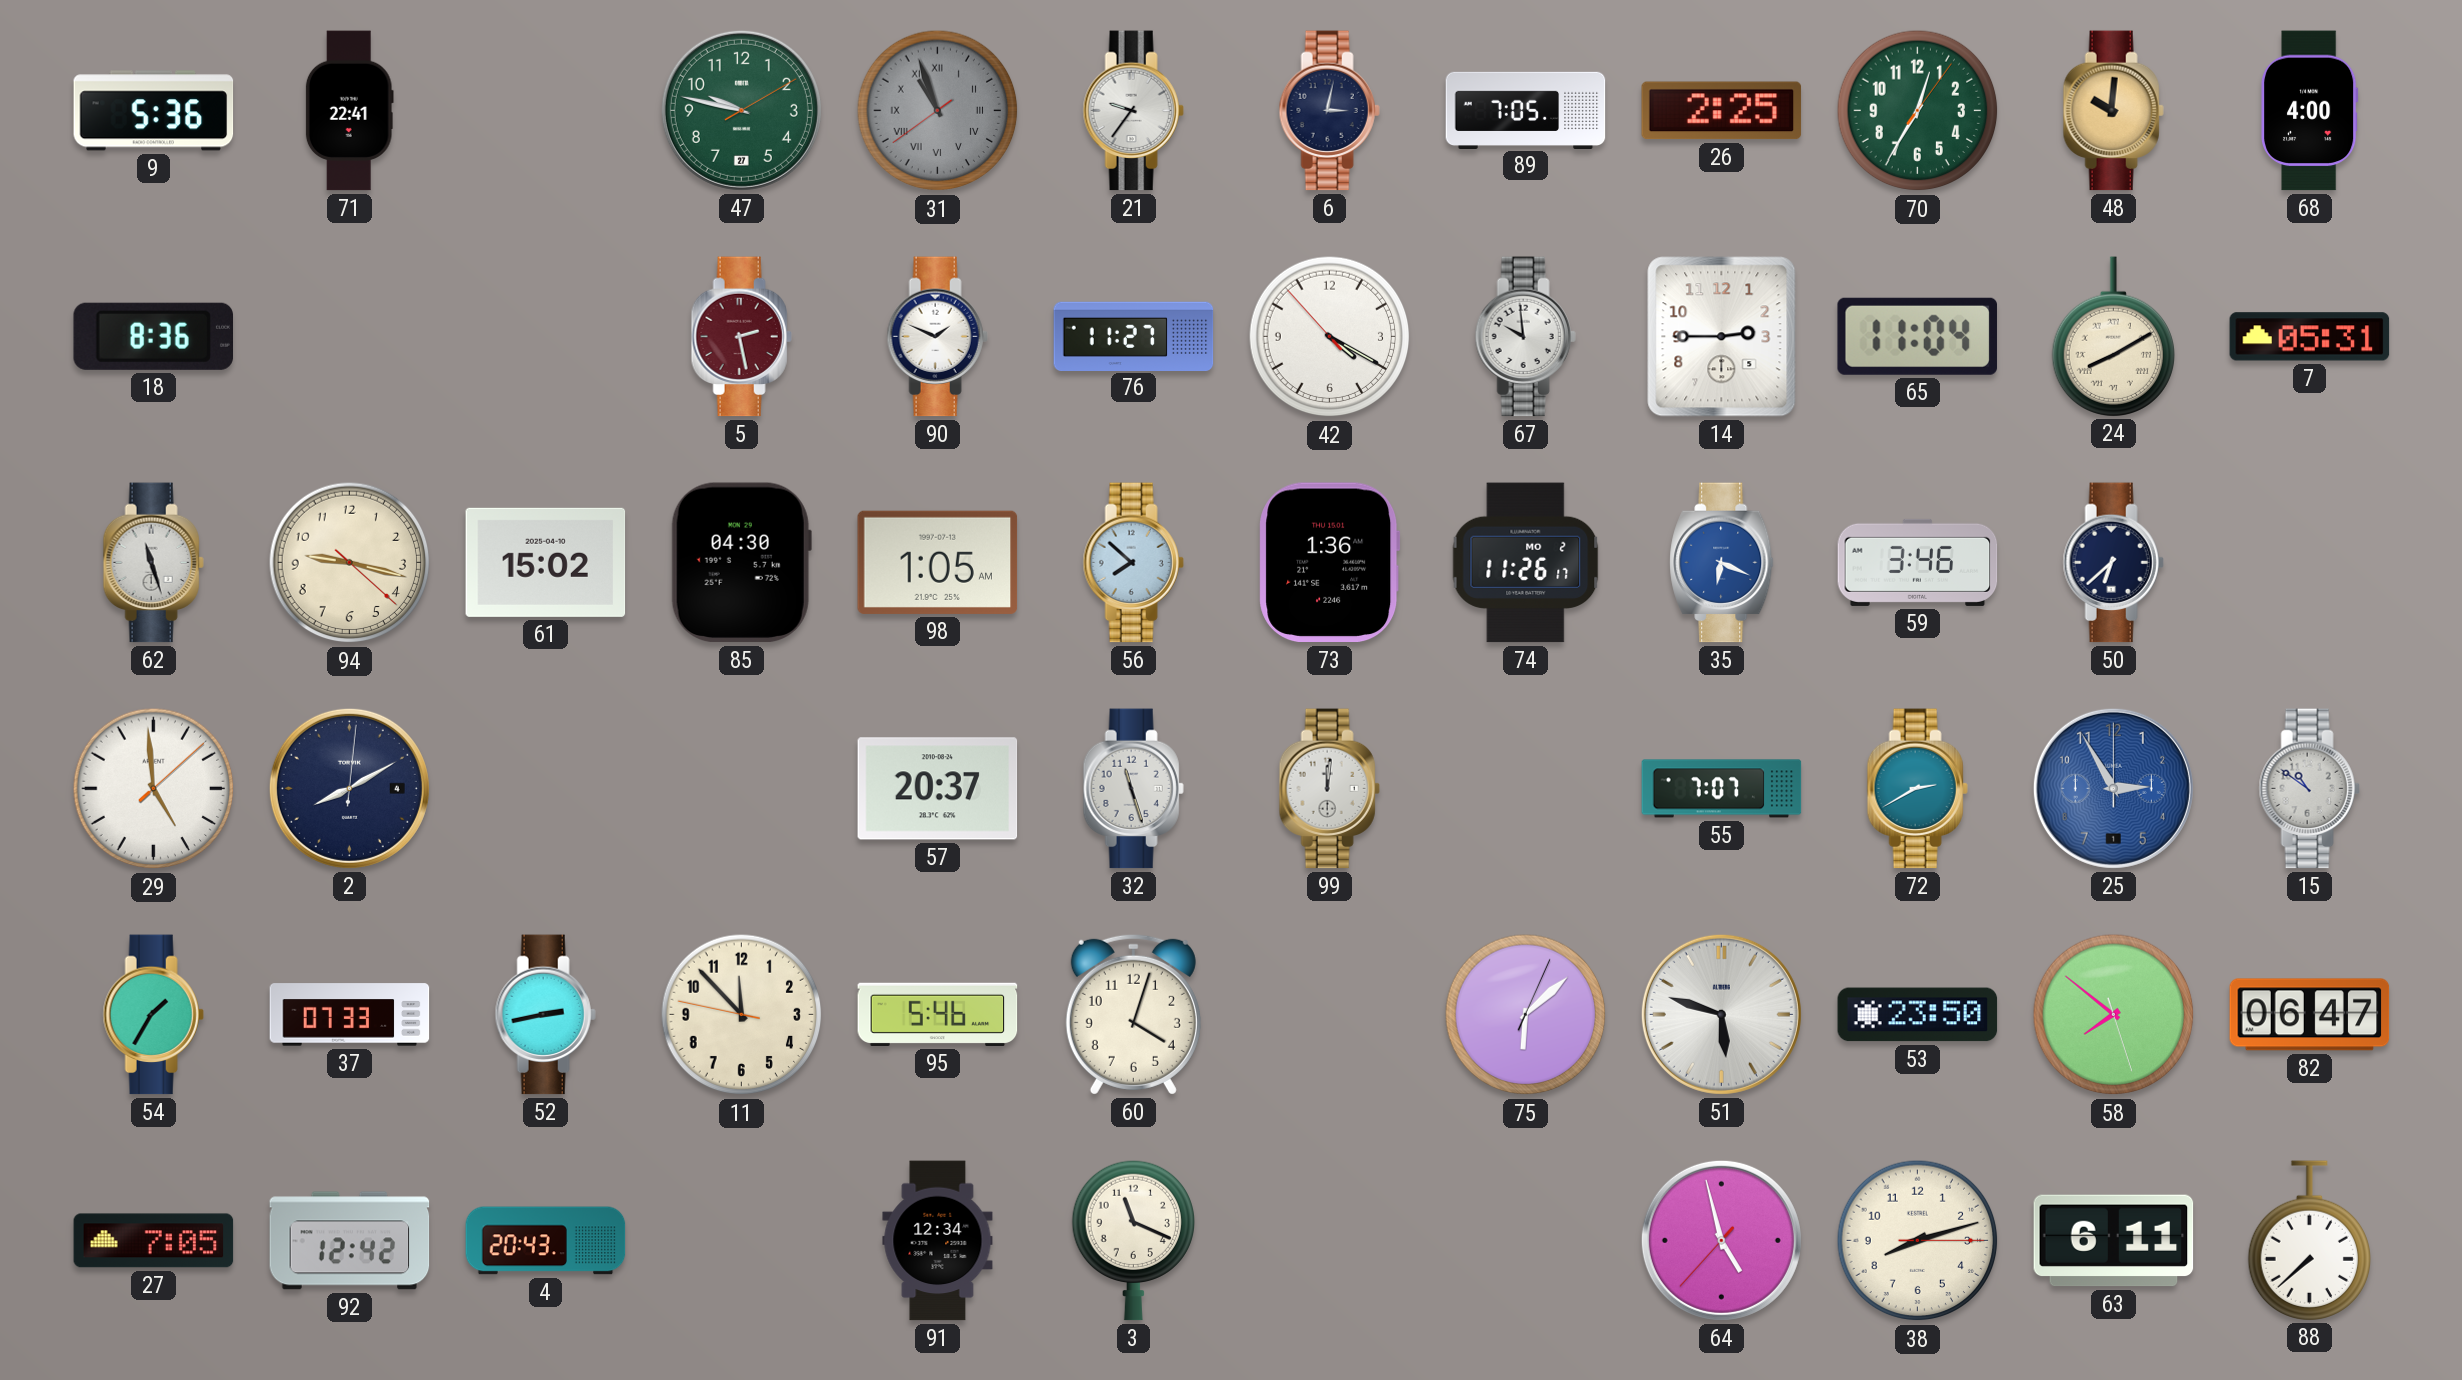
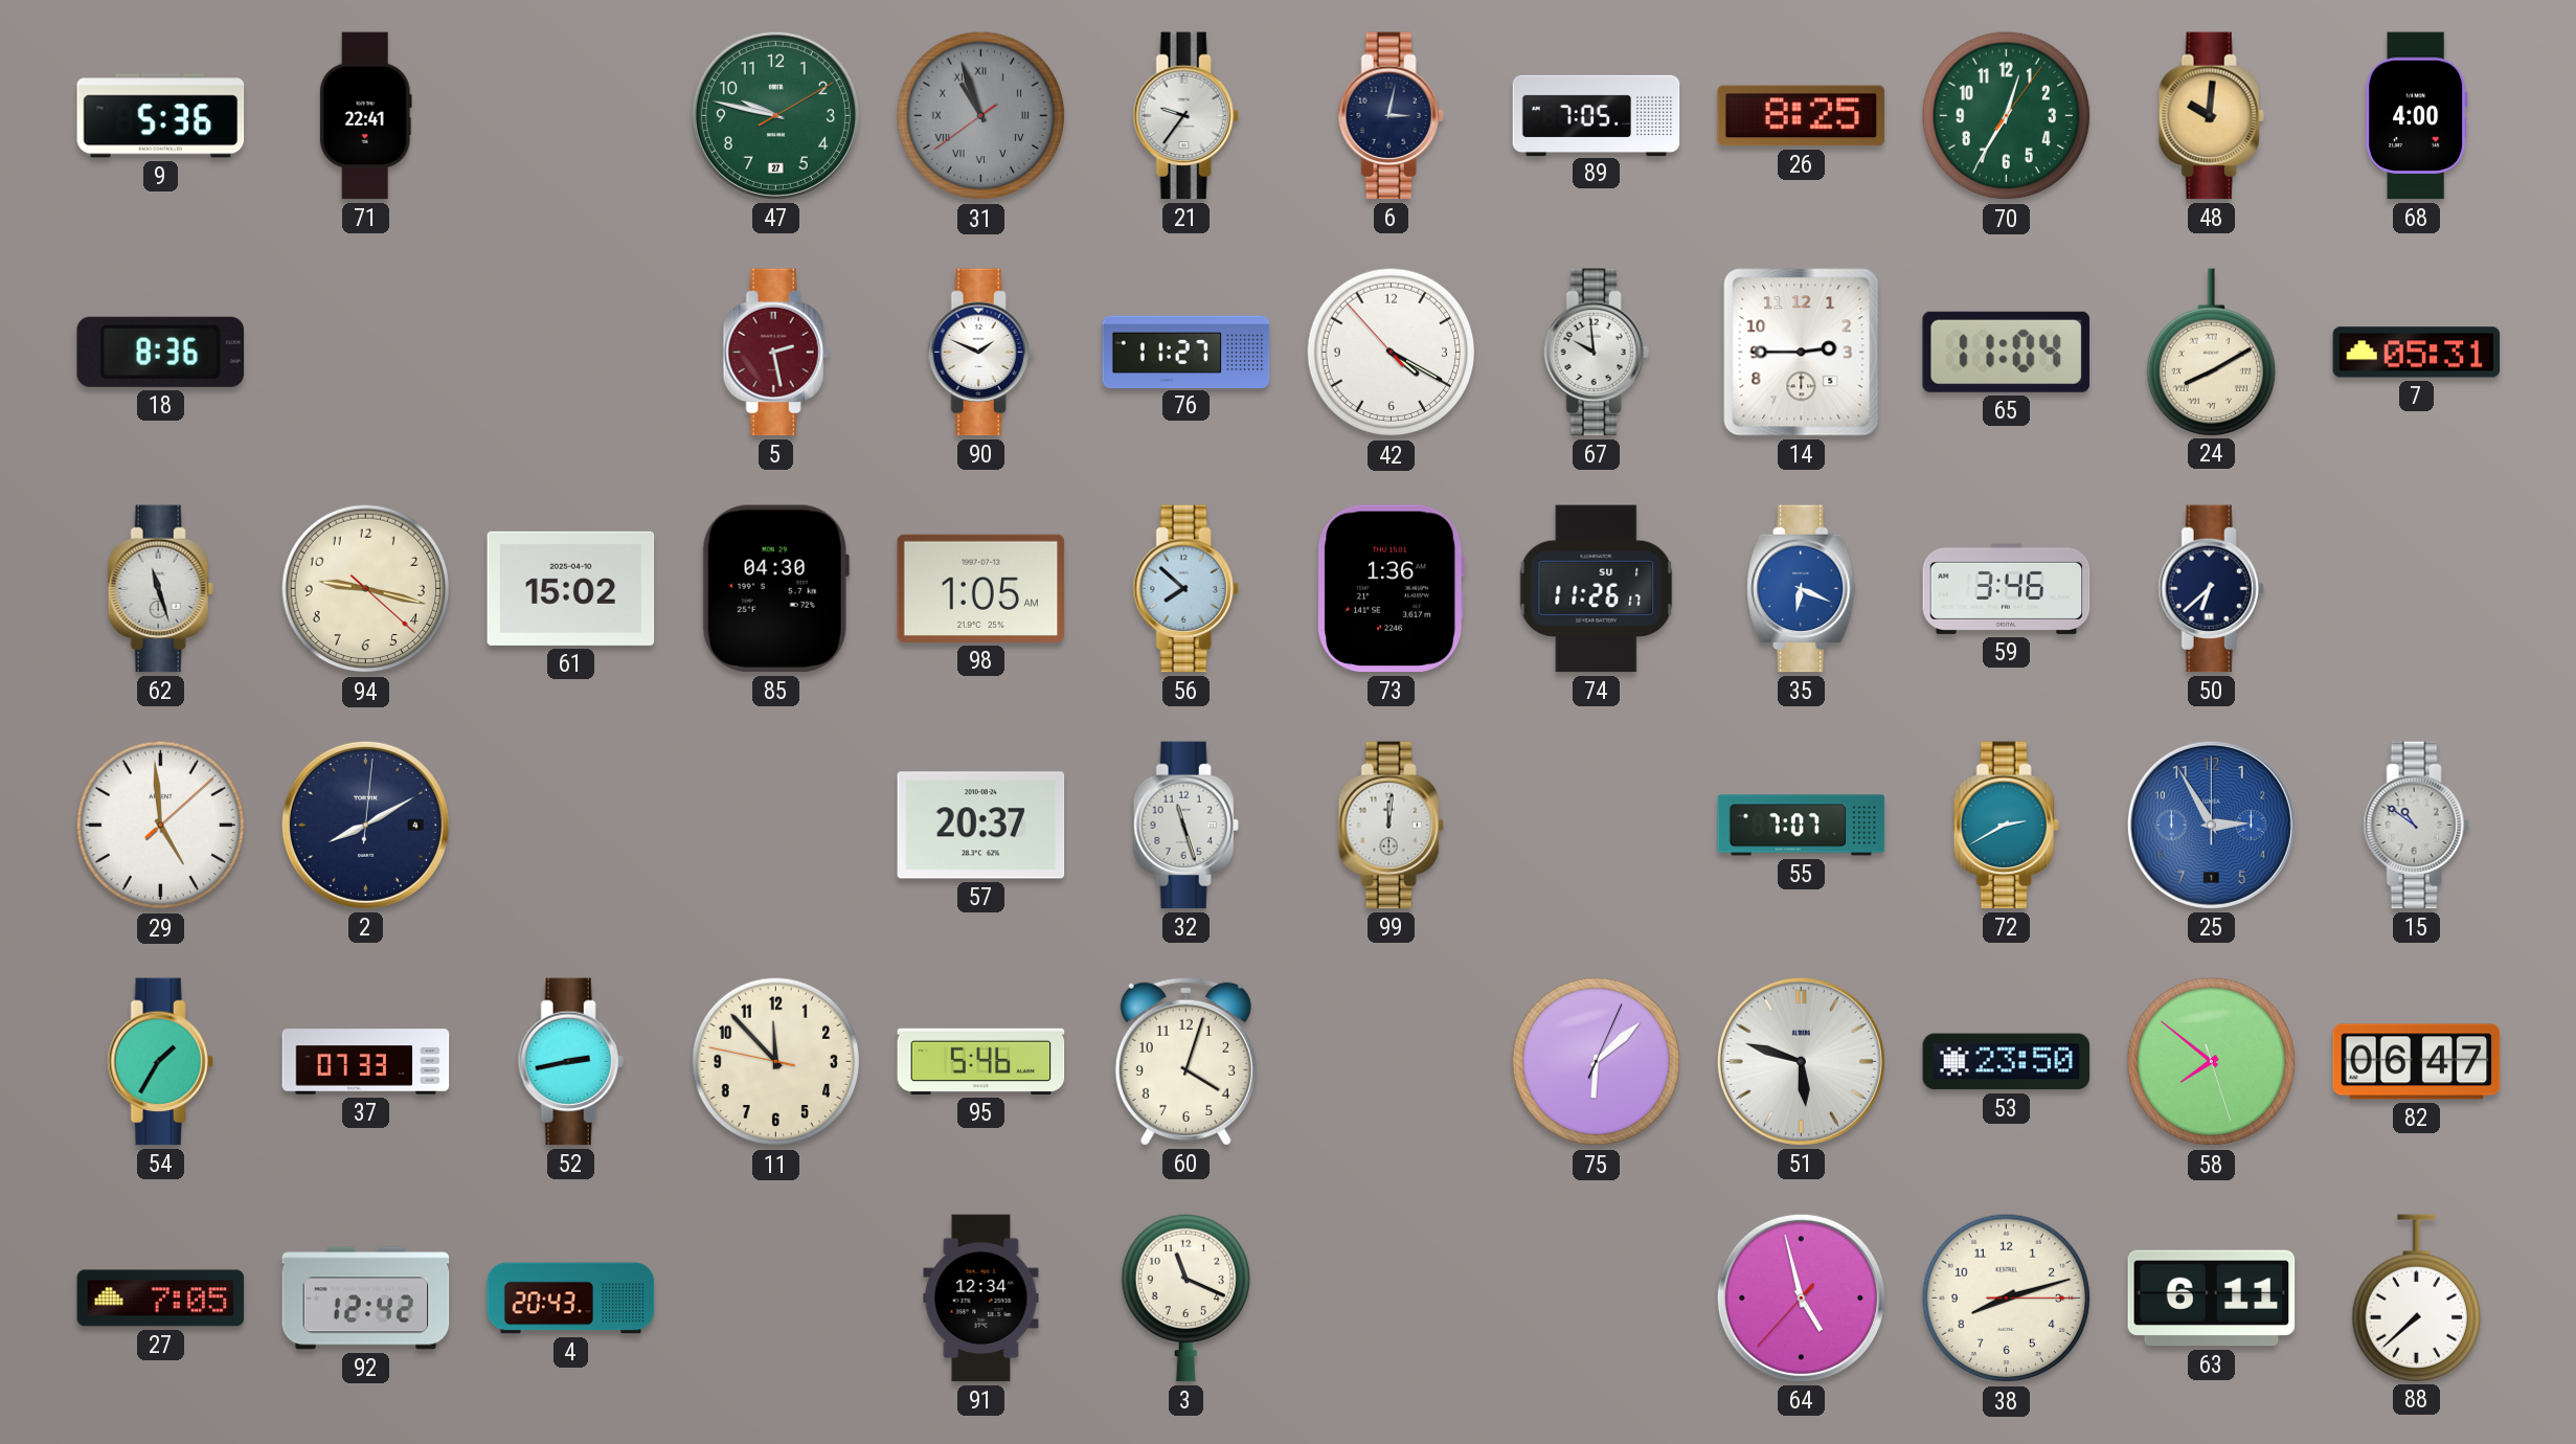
26: 2:25 -> 8:25
74 date: MO 2 -> SU 1
